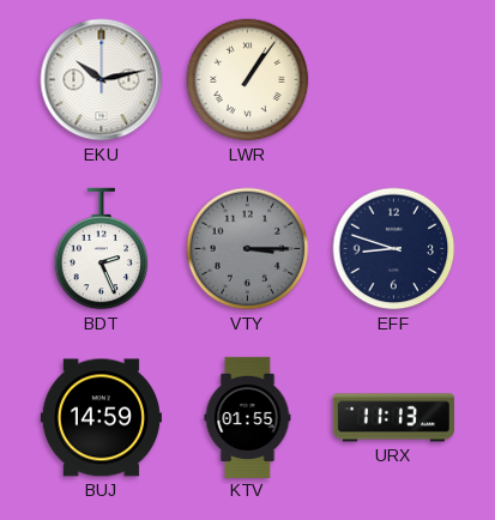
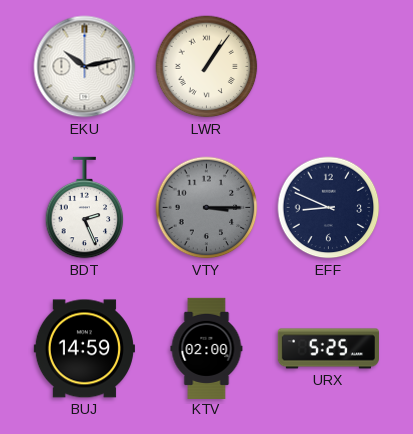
EFF: 8:48 -> 8:49
KTV: 01:55 -> 02:00
URX: 11:13 -> 5:25
